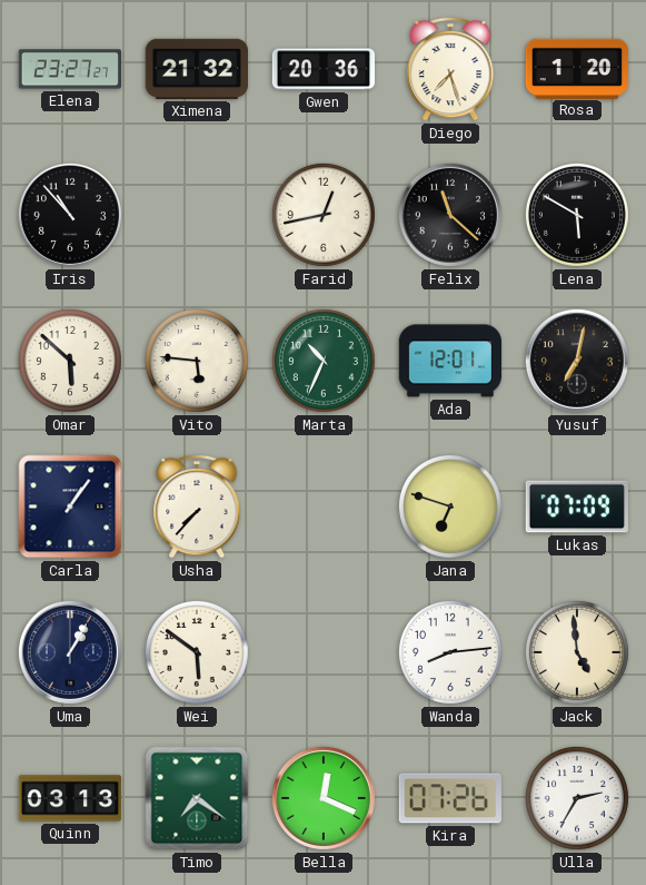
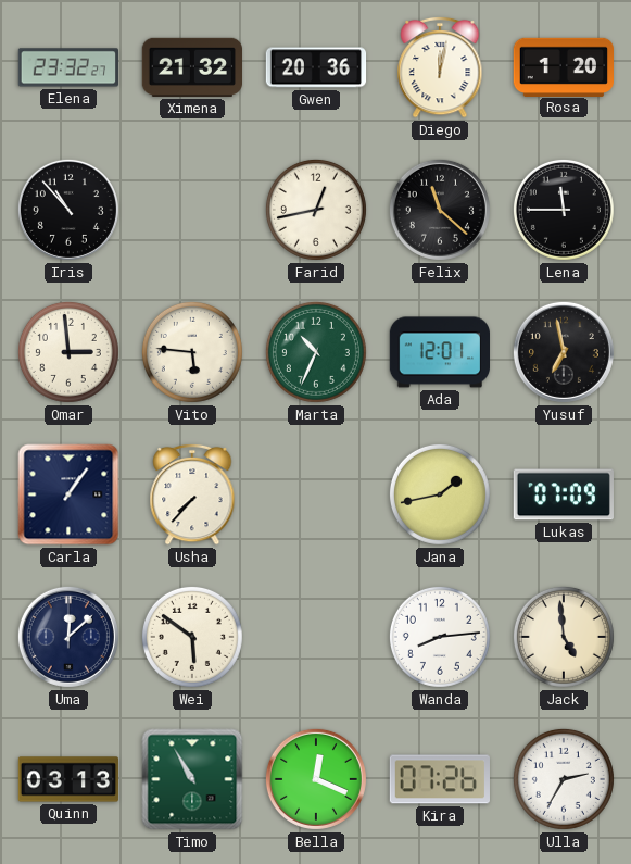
Elena: 23:27 -> 23:32
Diego: 7:27 -> 12:02
Lena: 5:50 -> 11:45
Omar: 5:52 -> 2:59
Yusuf: 7:02 -> 6:58
Jana: 6:48 -> 1:43
Uma: 1:05 -> 12:08
Timo: 7:21 -> 10:55
